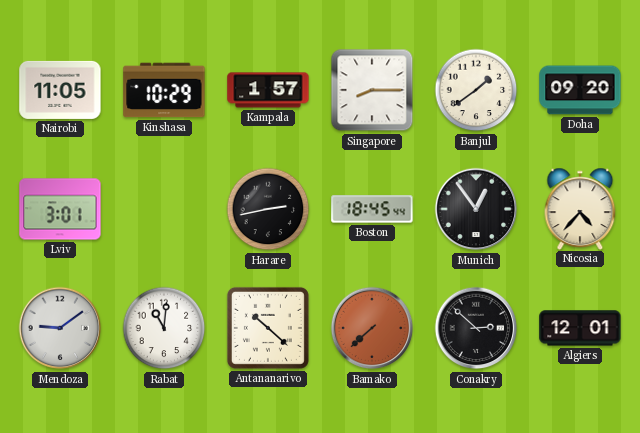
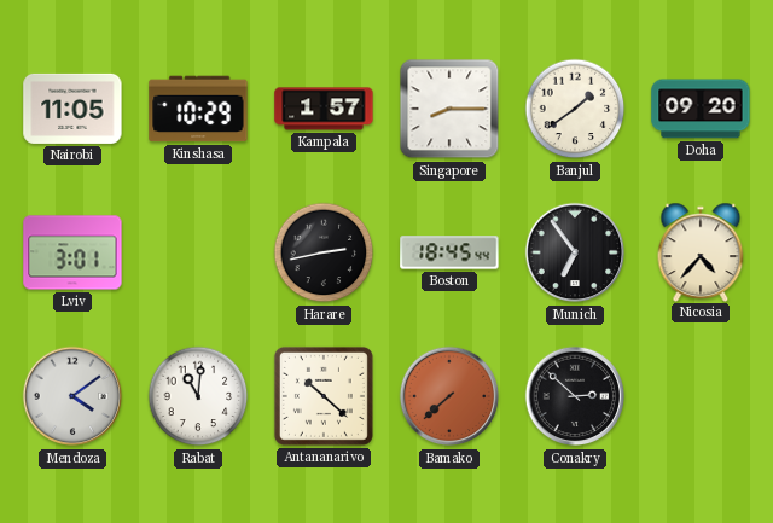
Munich: 12:54 -> 6:54
Mendoza: 9:09 -> 4:09
Algiers: 12:01 -> none
